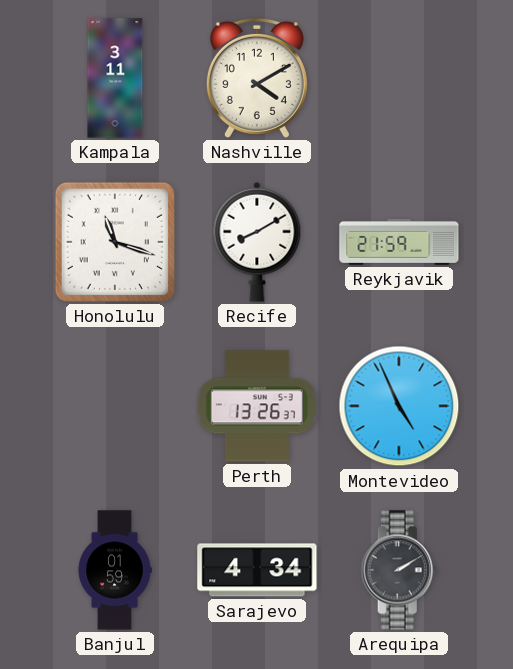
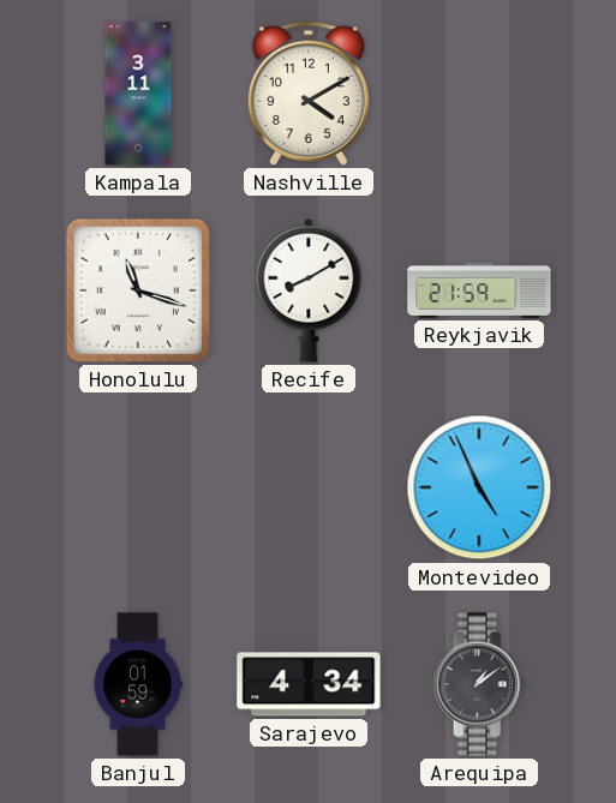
Perth: 13:26 -> none
Arequipa: 2:10 -> 1:09
